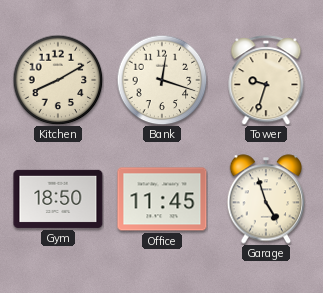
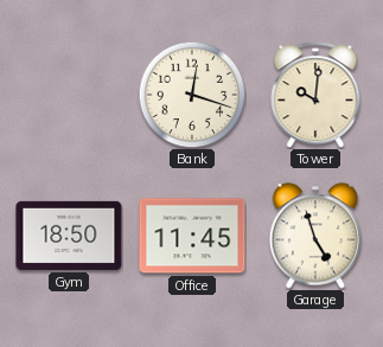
Kitchen: 8:10 -> none
Tower: 9:33 -> 10:01
